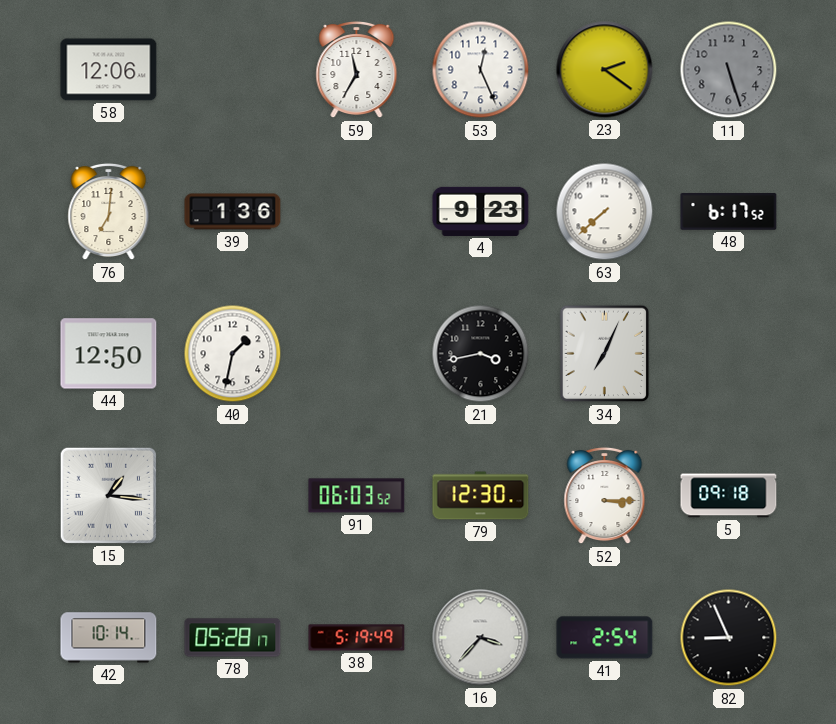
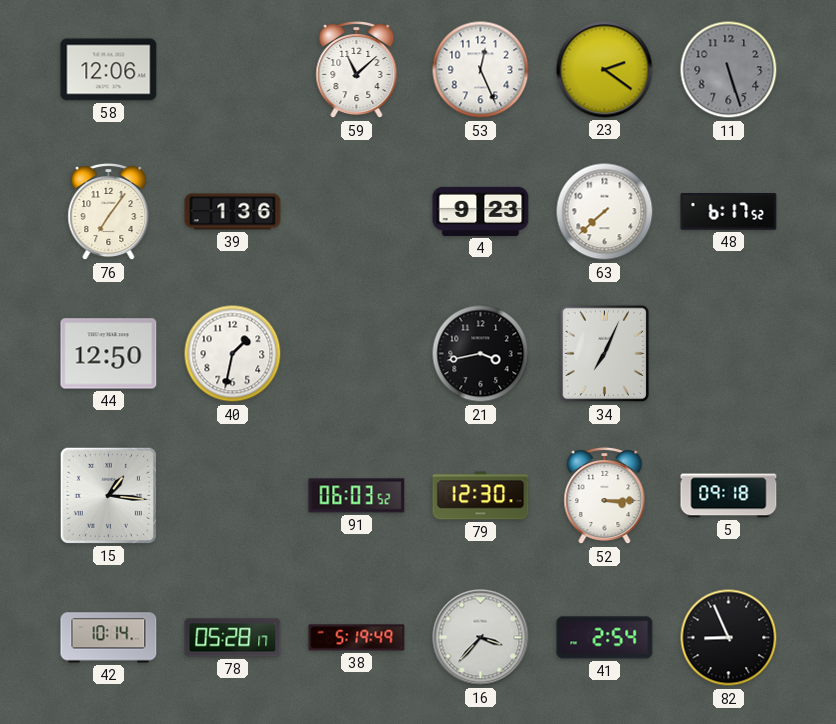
59: 11:35 -> 11:08
76: 7:01 -> 7:06
